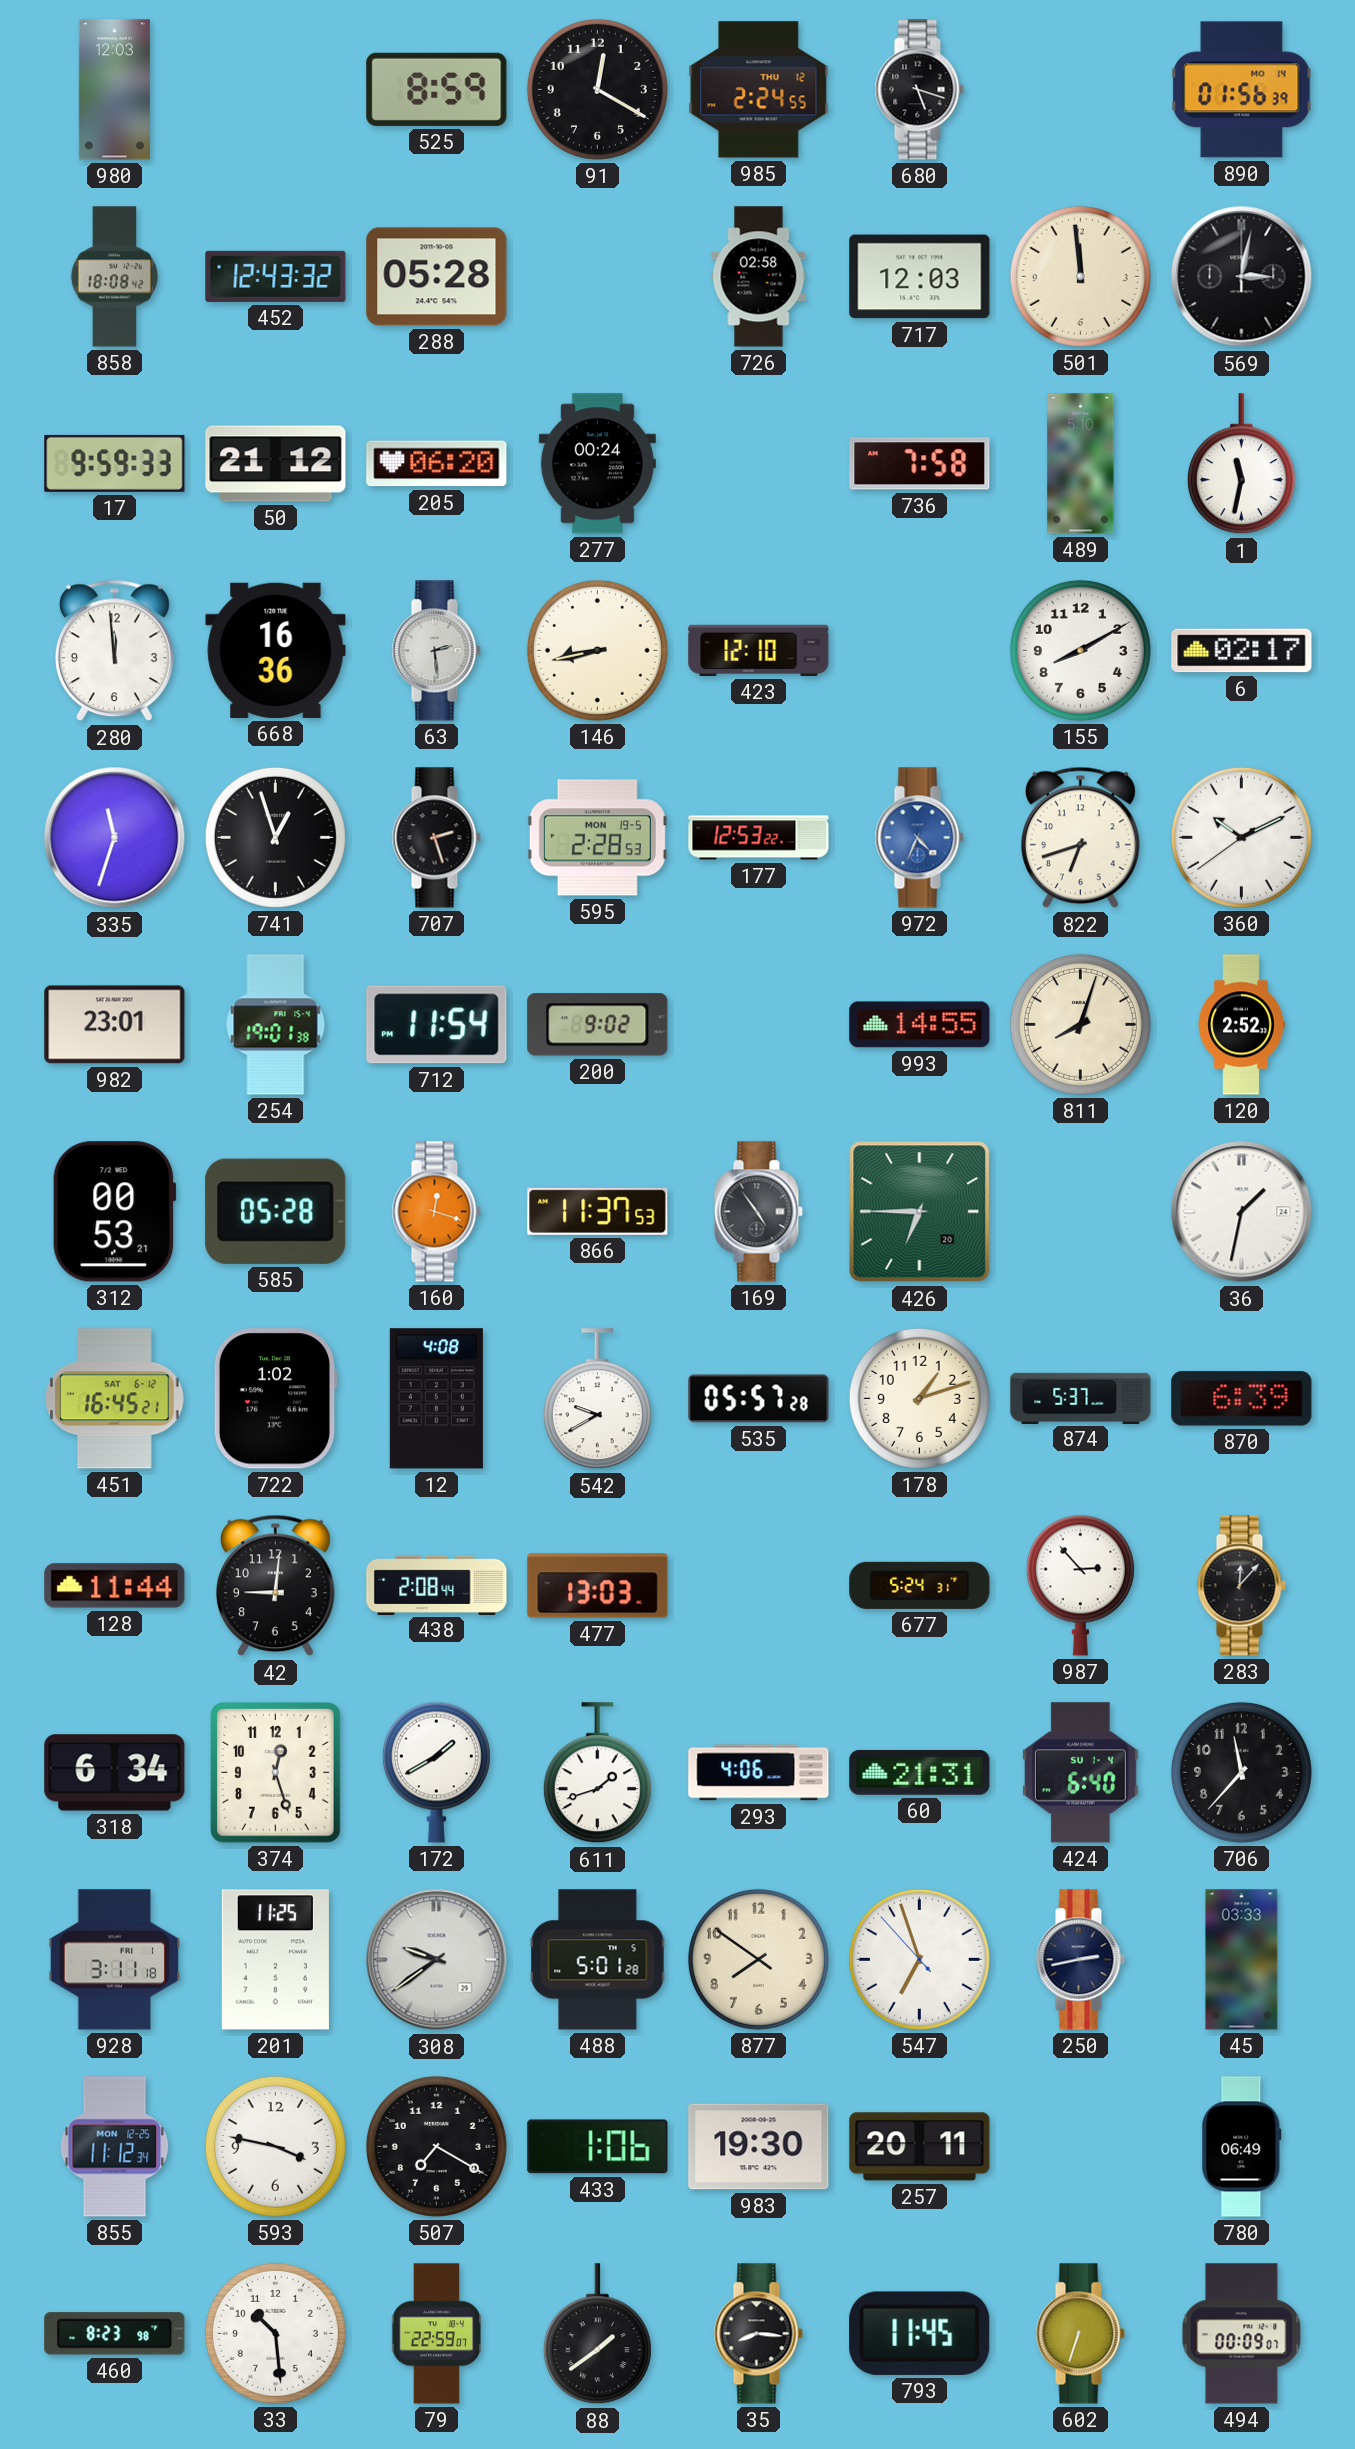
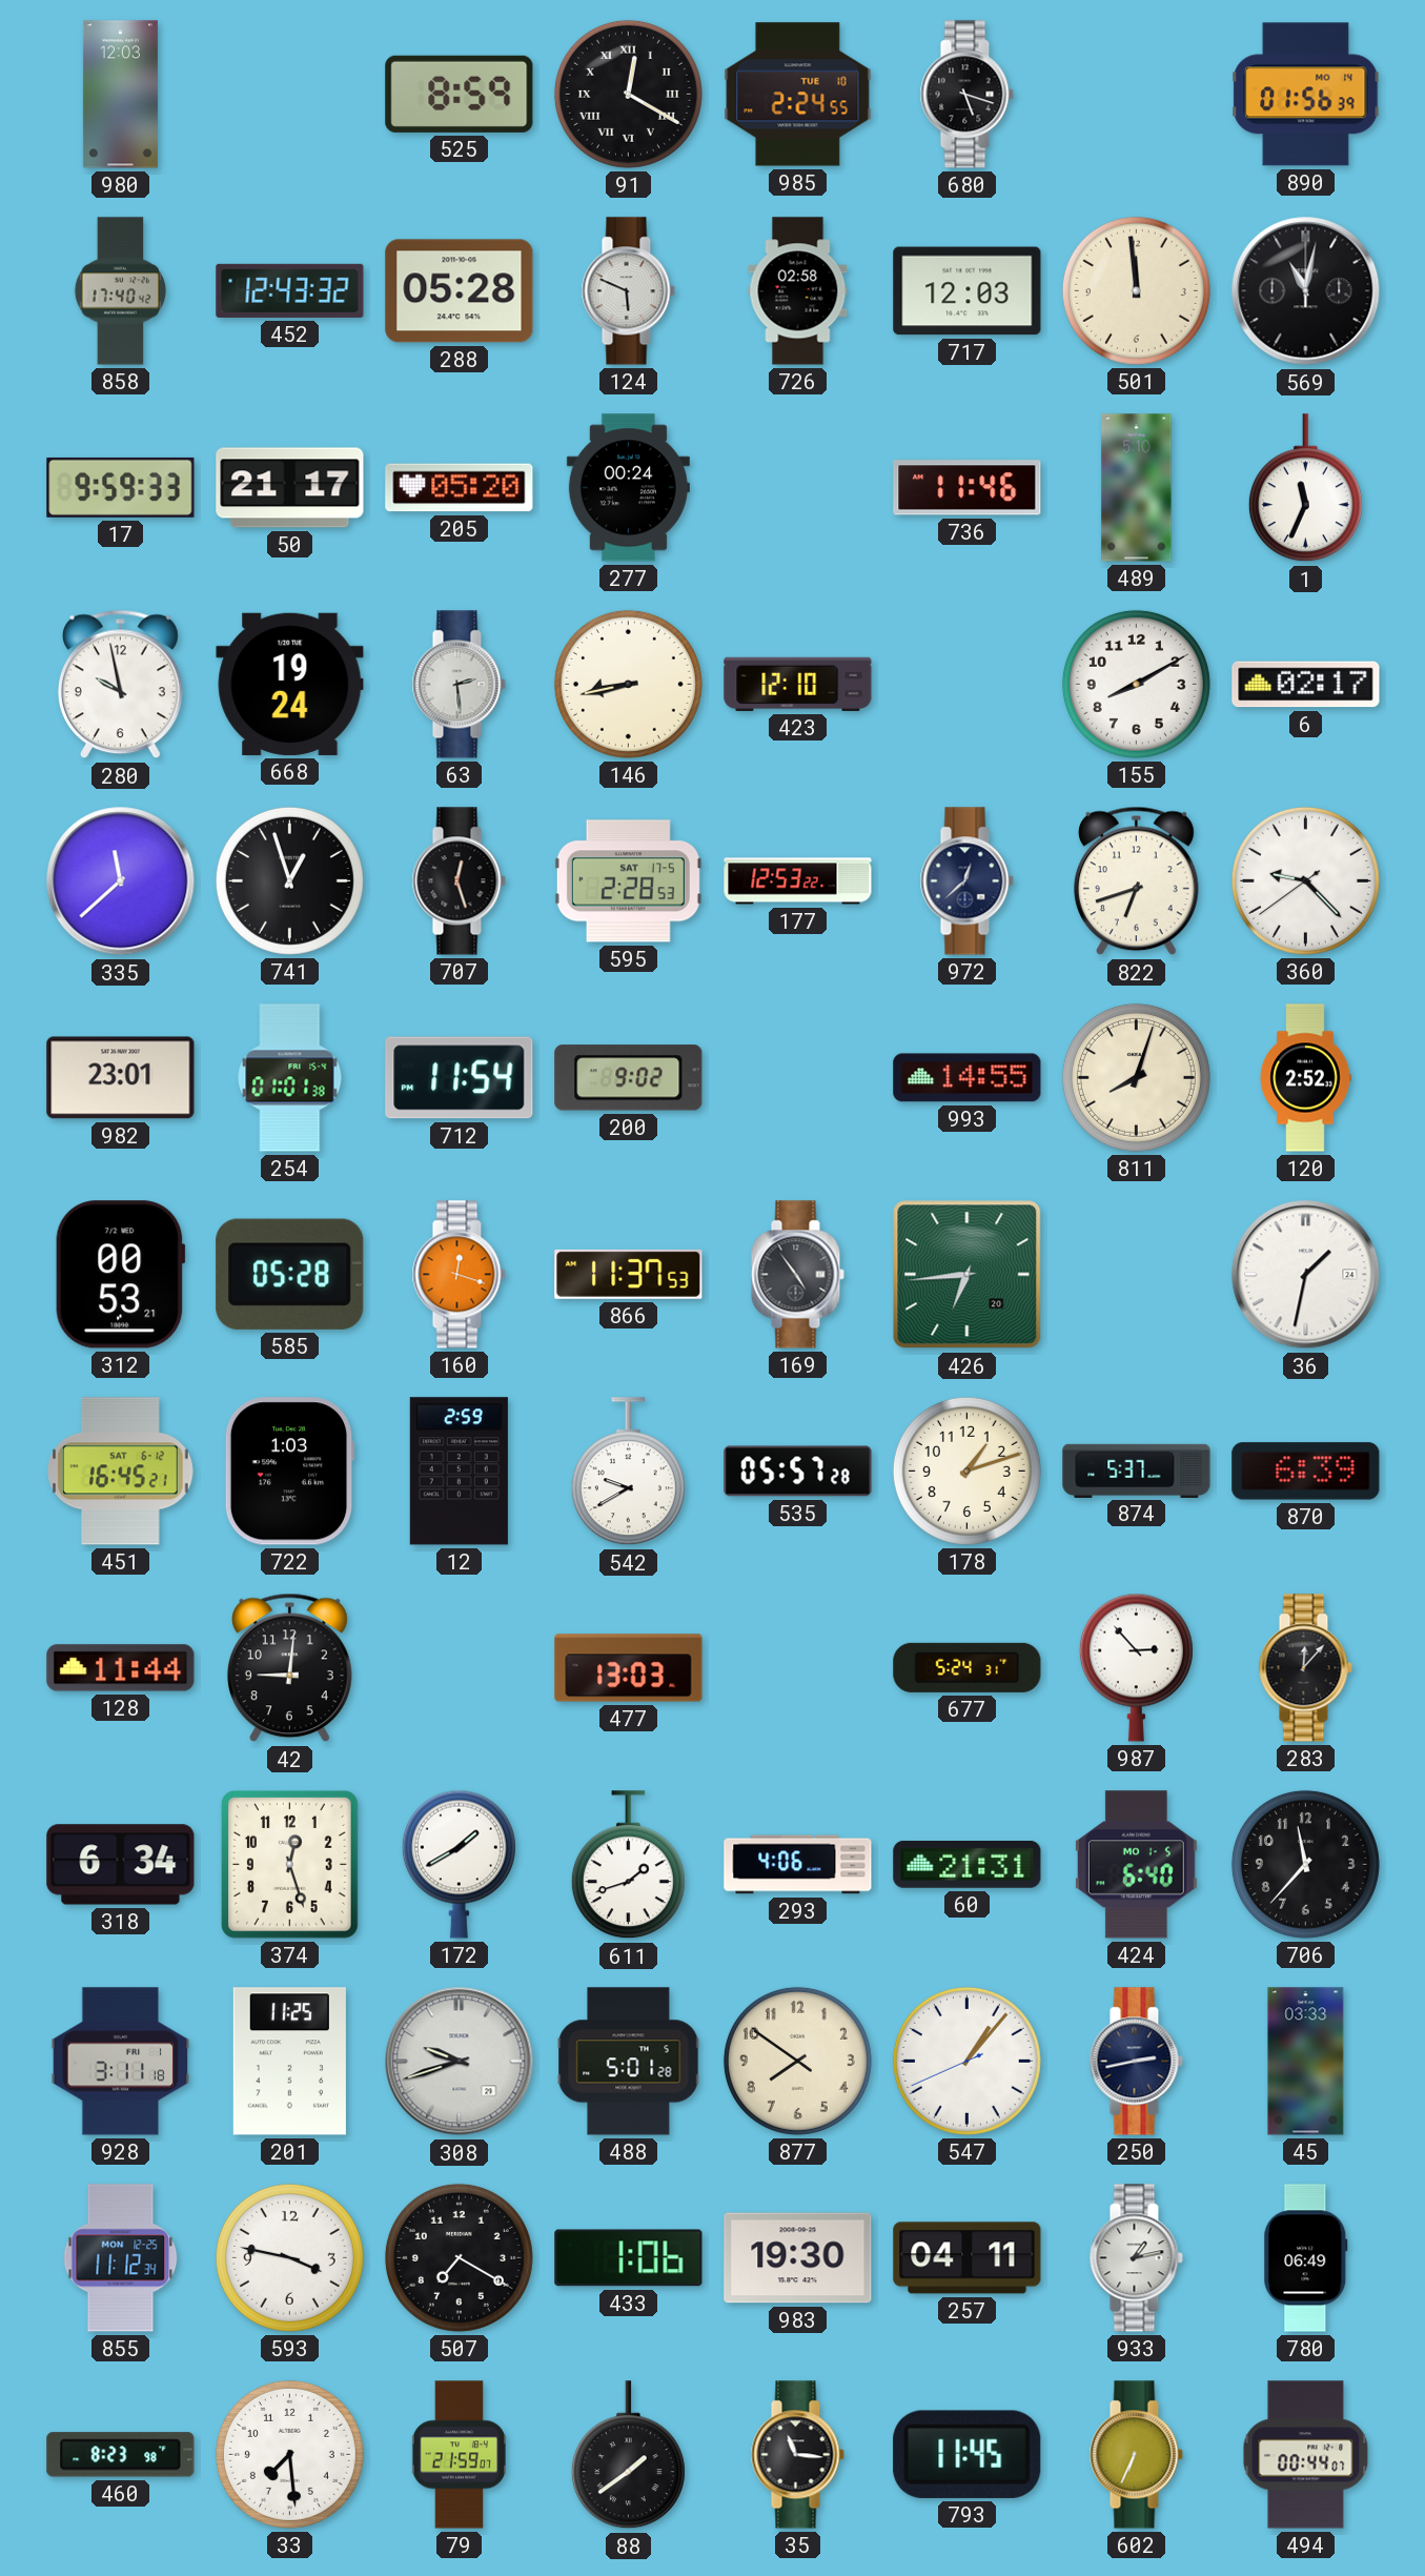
91 numerals: Arabic -> Roman
985 date: THU 12 -> TUE 10
858: 18:08 -> 17:40
124: none -> 5:49
569: 3:02 -> 11:02
50: 21:12 -> 21:17
205: 06:20 -> 05:20
736: 7:58 -> 11:46
1: 11:32 -> 11:34
280: 11:59 -> 9:58
668: 16:36 -> 19:24
335: 11:33 -> 11:38
707: 2:27 -> 12:27
595 date: MON 19-5 -> SAT 17-5
972: 4:34 -> 12:38
972 dial: blue -> navy
360: 10:10 -> 9:22
254: 19:01 -> 01:01
426: 6:45 -> 6:44
722: 1:02 -> 1:03
12: 4:08 -> 2:59
438: 2:08 -> none
424 date: SU 1-4 -> MO 1-5
308: 9:39 -> 9:42
547: 6:56 -> 1:06
257: 20:11 -> 04:11
933: none -> 1:13
33: 10:29 -> 7:29
79: 22:59 -> 21:59
35: 8:16 -> 11:16
602: 6:33 -> 6:34
494: 00:09 -> 00:44
